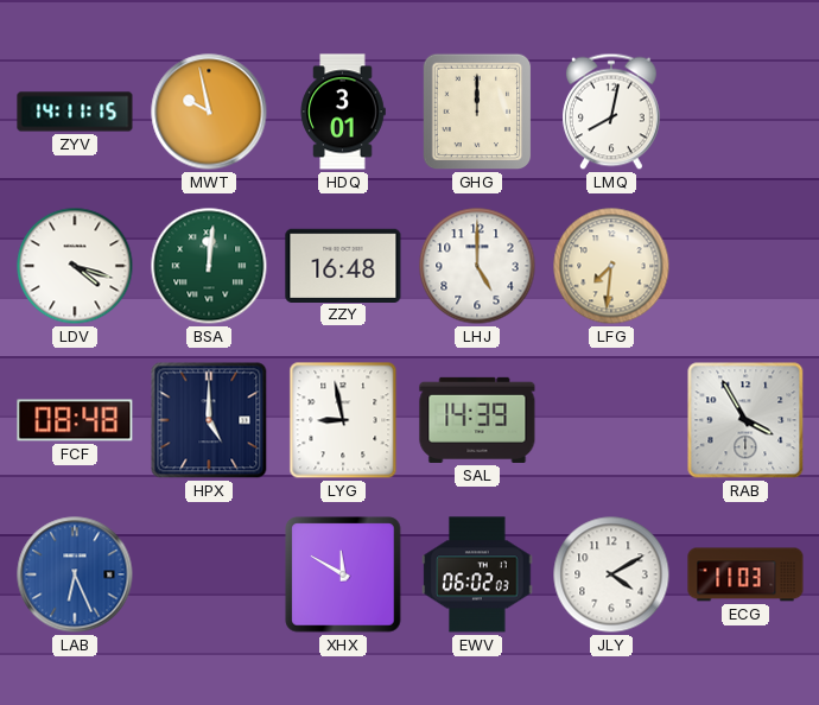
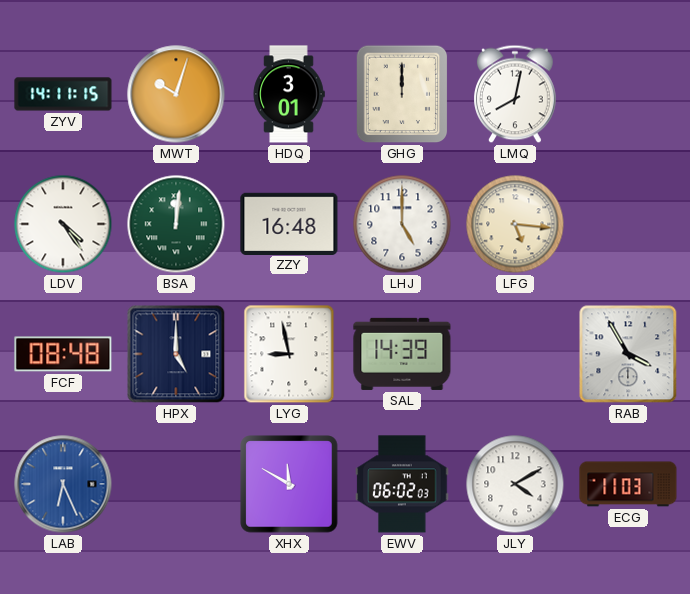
MWT: 9:58 -> 10:03
LDV: 4:18 -> 4:24
LFG: 7:31 -> 5:16
